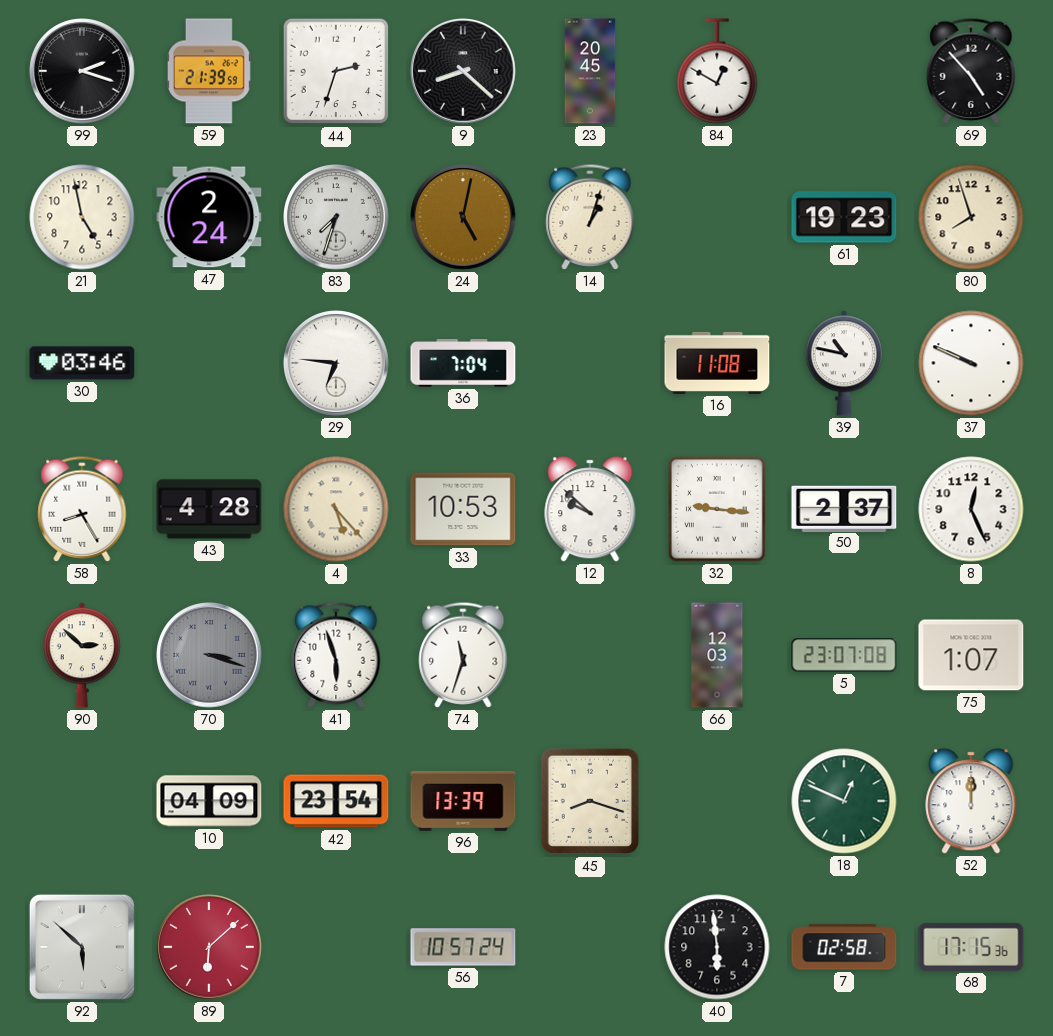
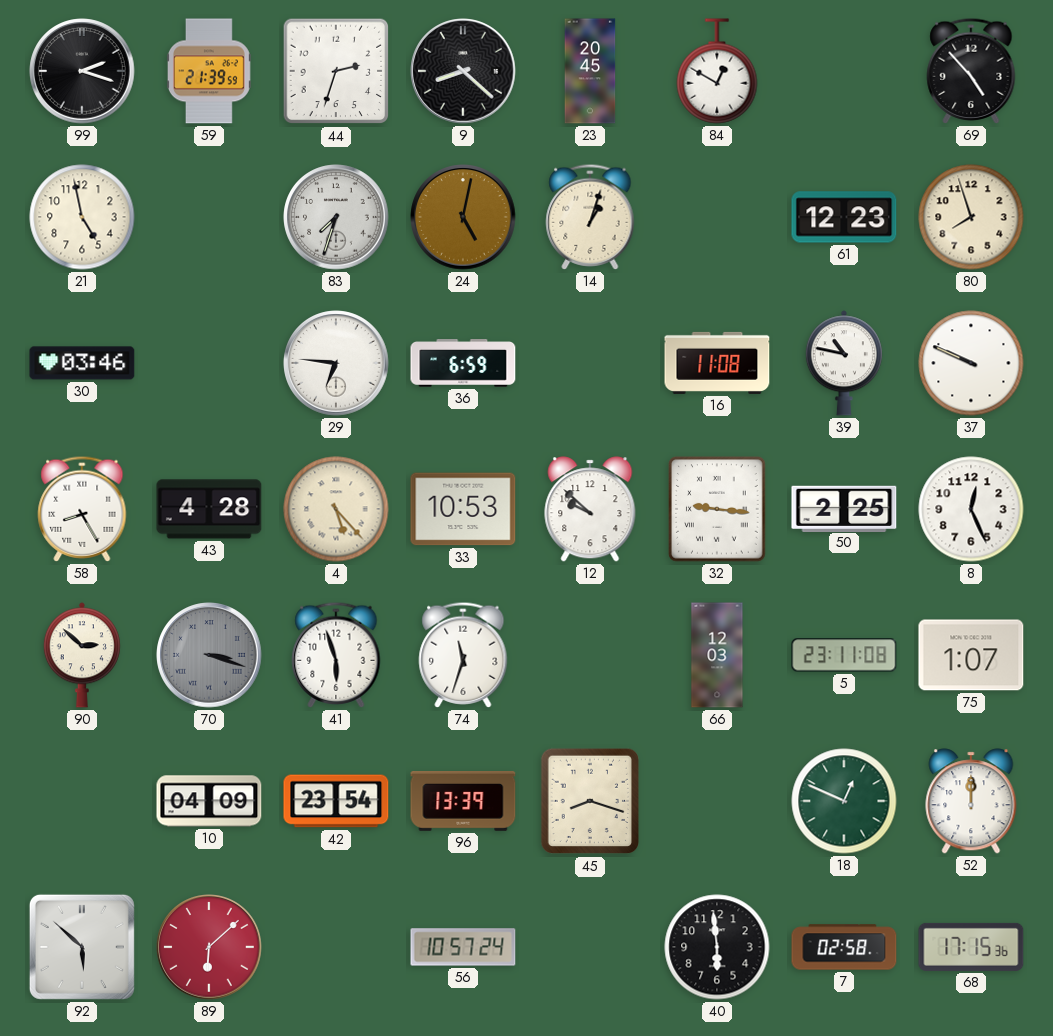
47: 2:24 -> none
61: 19:23 -> 12:23
36: 7:04 -> 6:59
50: 2:37 -> 2:25
5: 23:07 -> 23:11
